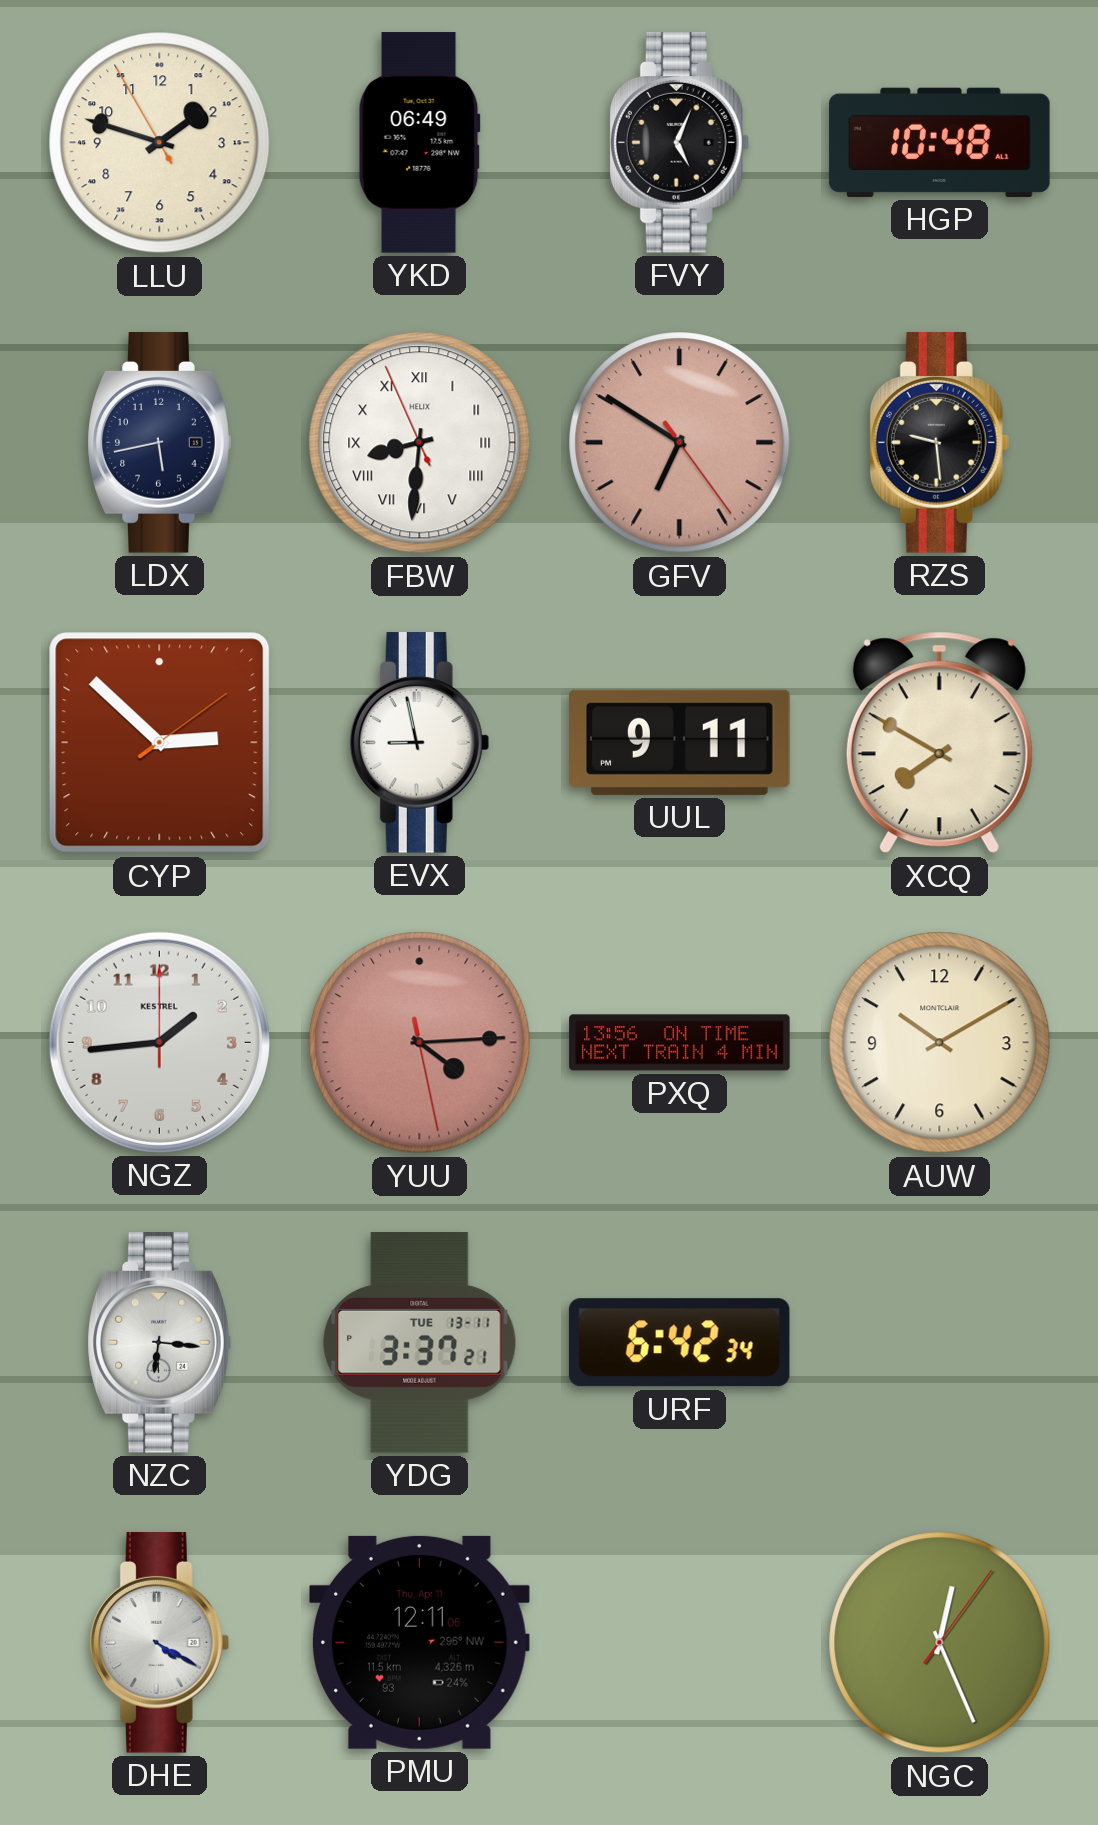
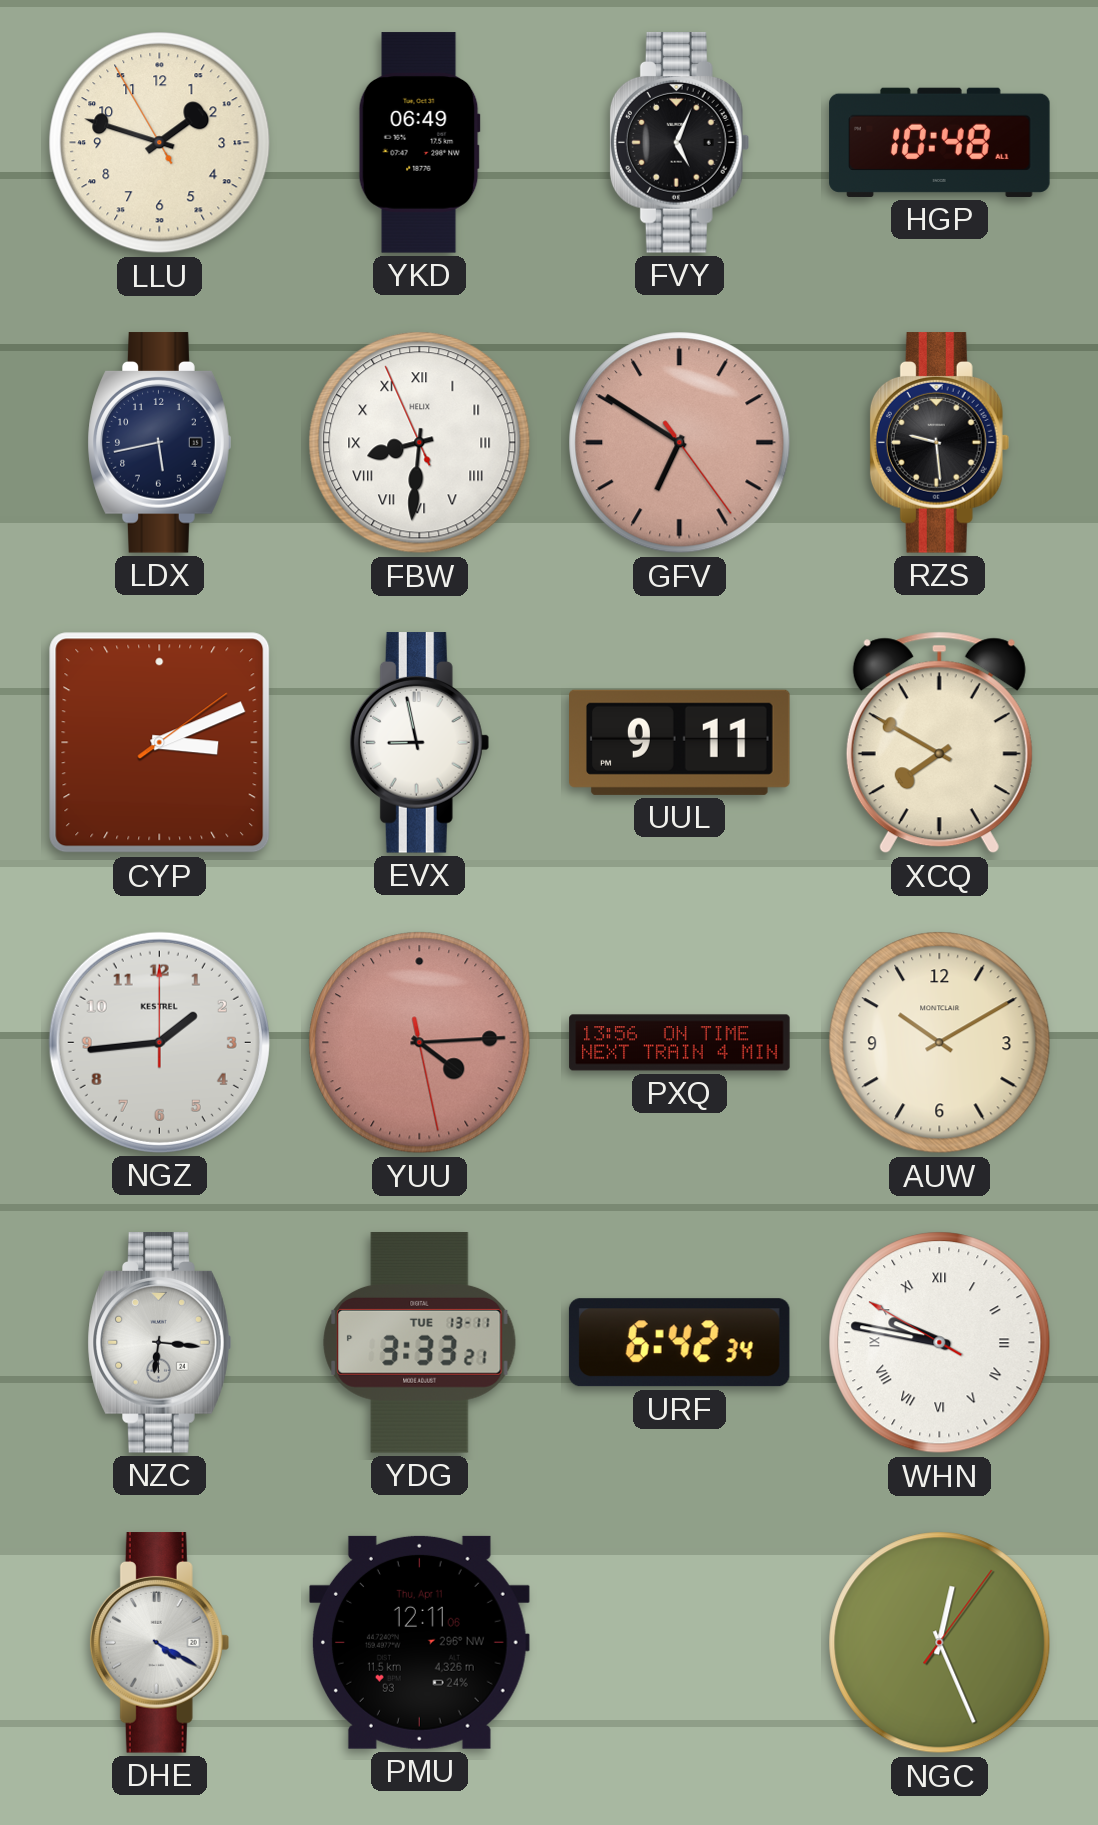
CYP: 2:52 -> 3:11
YDG: 3:37 -> 3:33
WHN: none -> 9:46
